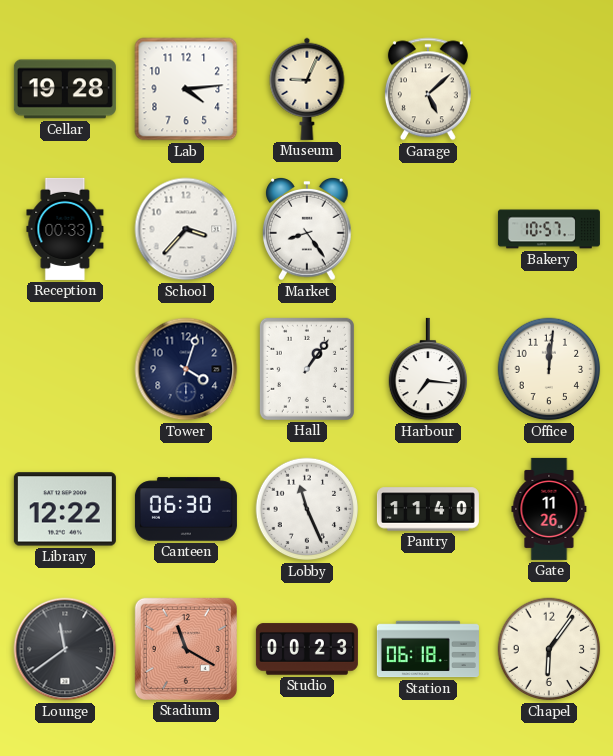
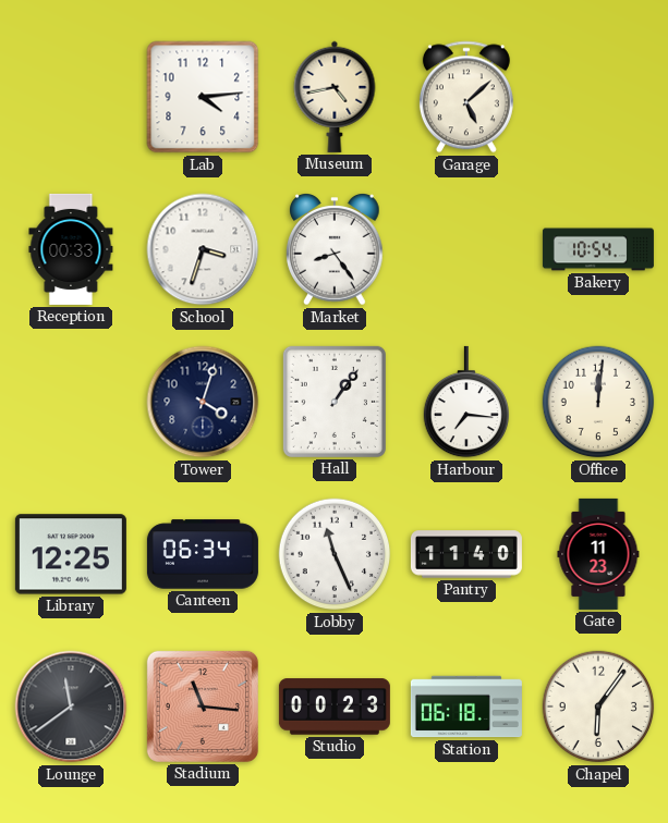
Cellar: 19:28 -> none
Museum: 9:04 -> 4:43
School: 3:37 -> 3:33
Bakery: 10:57 -> 10:54
Library: 12:22 -> 12:25
Canteen: 06:30 -> 06:34
Gate: 11:26 -> 11:23
Stadium: 11:20 -> 11:16
